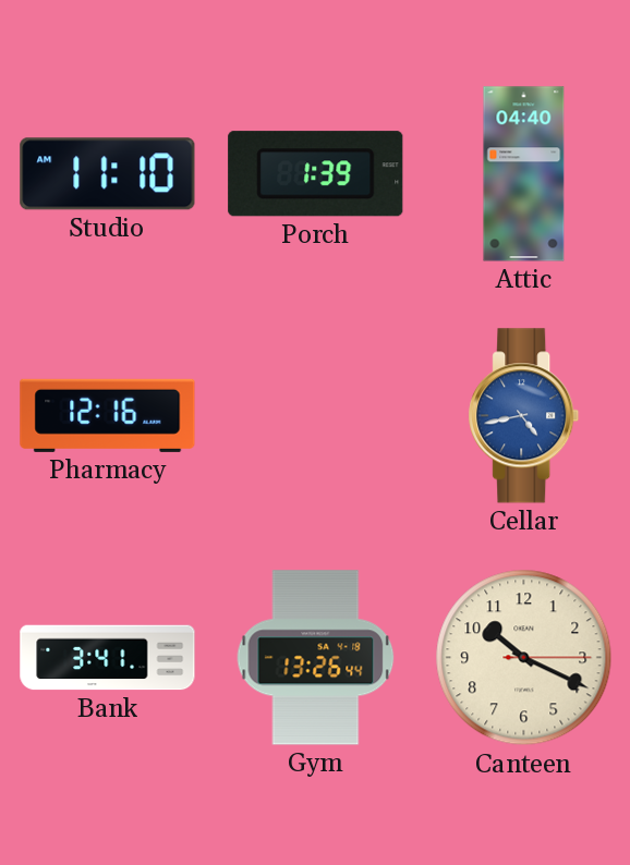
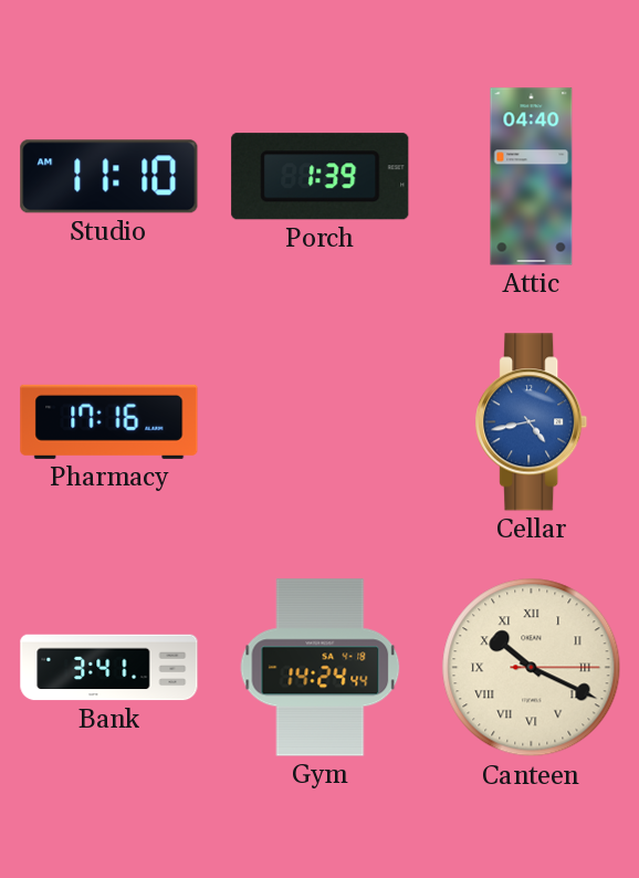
Pharmacy: 12:16 -> 17:16
Gym: 13:26 -> 14:24
Canteen numerals: Arabic -> Roman
